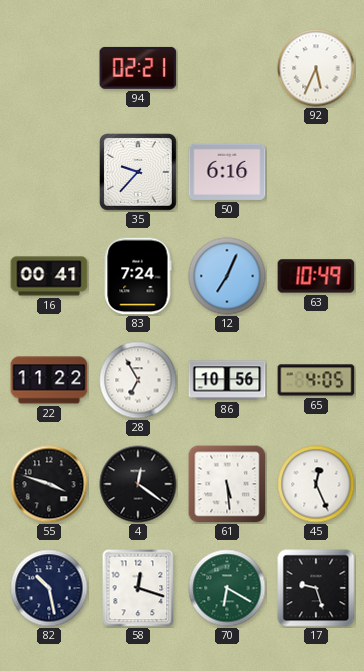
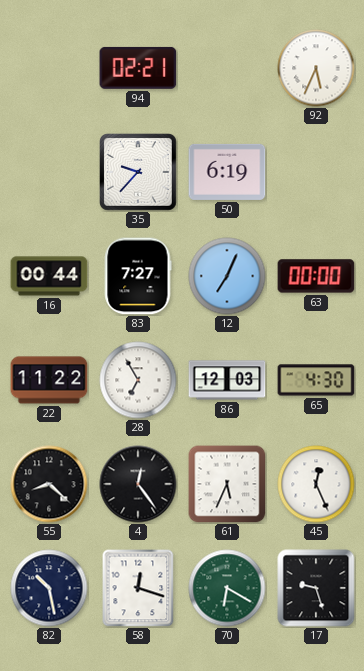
50: 6:16 -> 6:19
16: 00:41 -> 00:44
83: 7:24 -> 7:27
63: 10:49 -> 00:00
86: 10:56 -> 12:03
65: 4:05 -> 4:30
55: 3:48 -> 8:22
4: 12:21 -> 12:24
61: 5:29 -> 5:34
